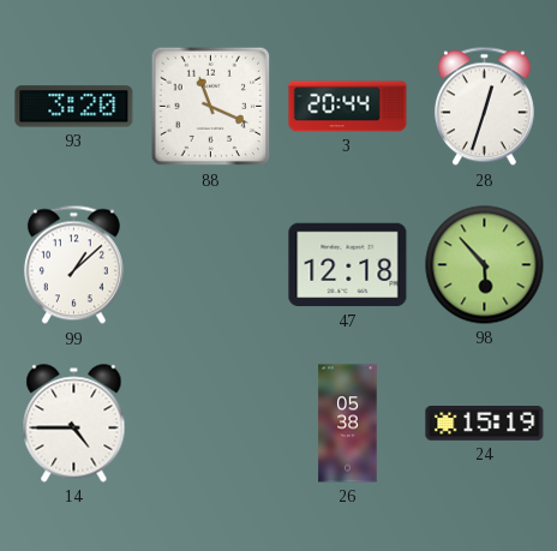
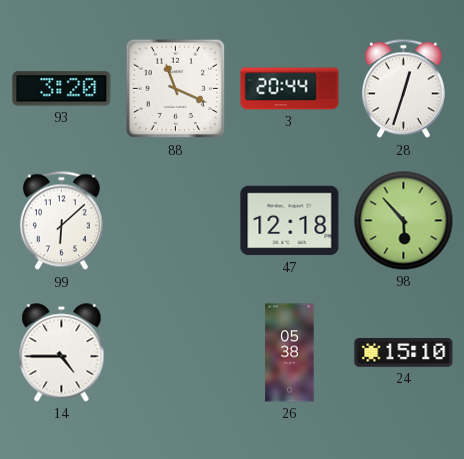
99: 1:08 -> 6:08
24: 15:19 -> 15:10
